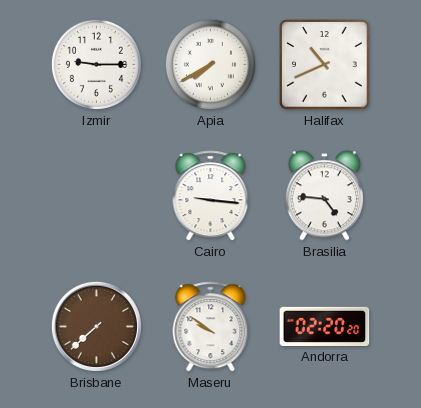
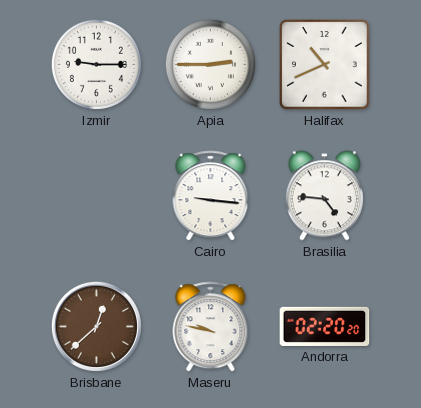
Apia: 7:40 -> 2:45
Brisbane: 7:38 -> 12:38
Maseru: 9:51 -> 9:47
